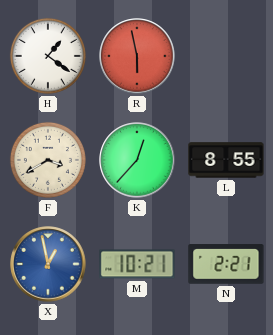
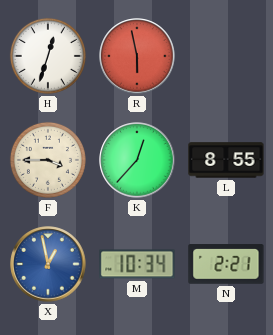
H: 1:21 -> 12:33
F: 3:40 -> 3:45
M: 10:21 -> 10:34
